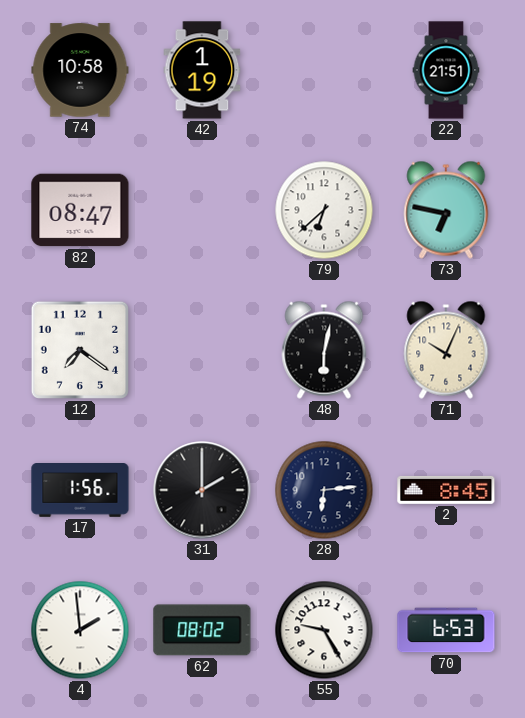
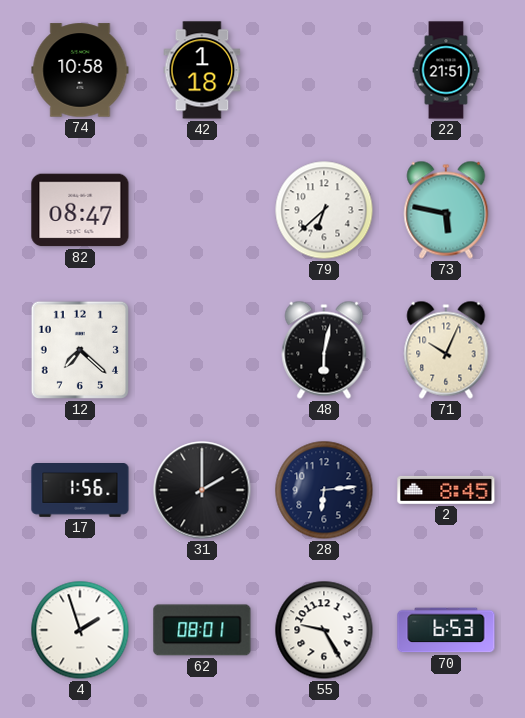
42: 1:19 -> 1:18
73: 6:47 -> 5:47
12: 7:21 -> 7:22
4: 1:59 -> 1:57
62: 08:02 -> 08:01
